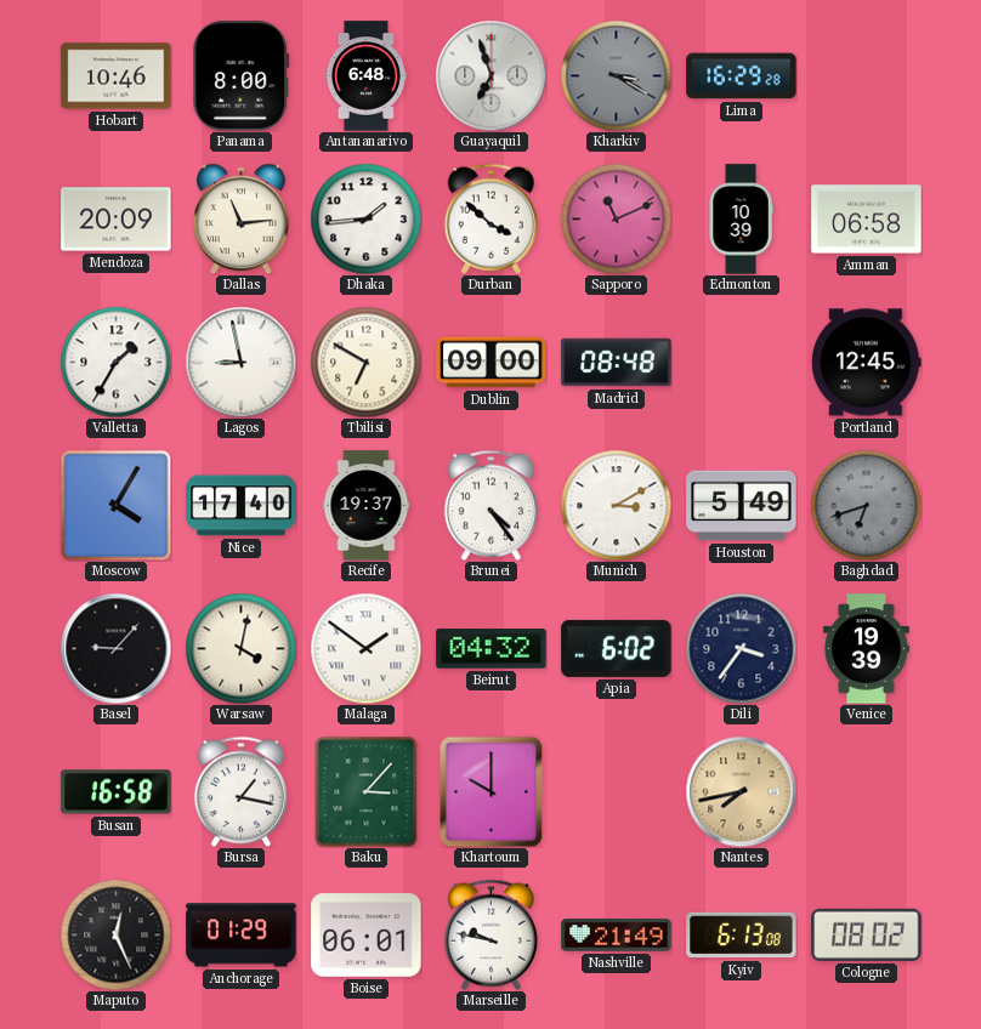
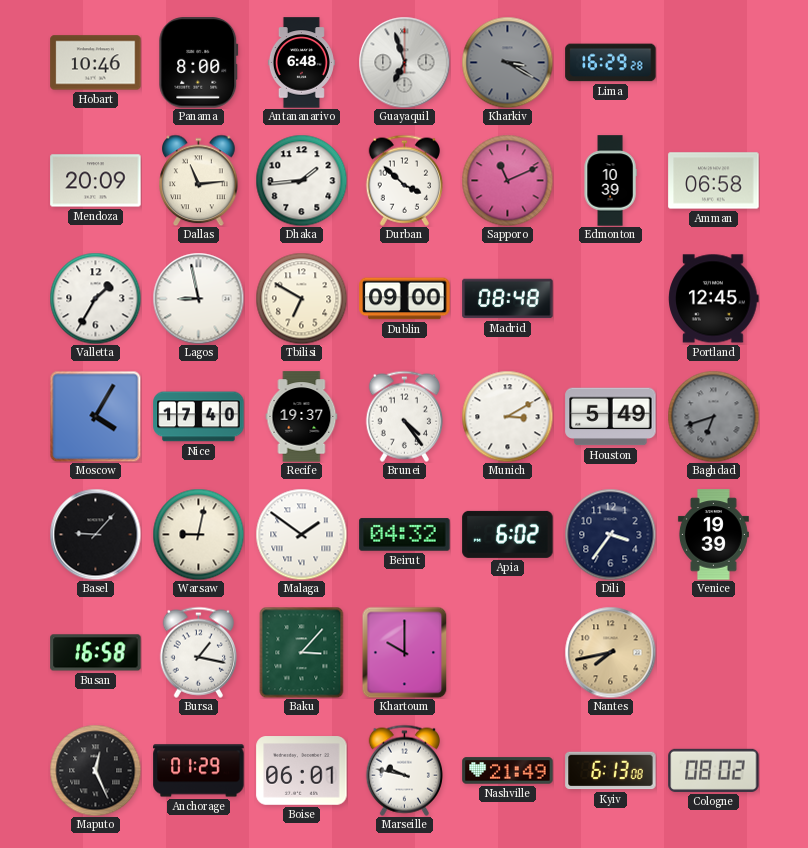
Warsaw: 4:02 -> 9:02
